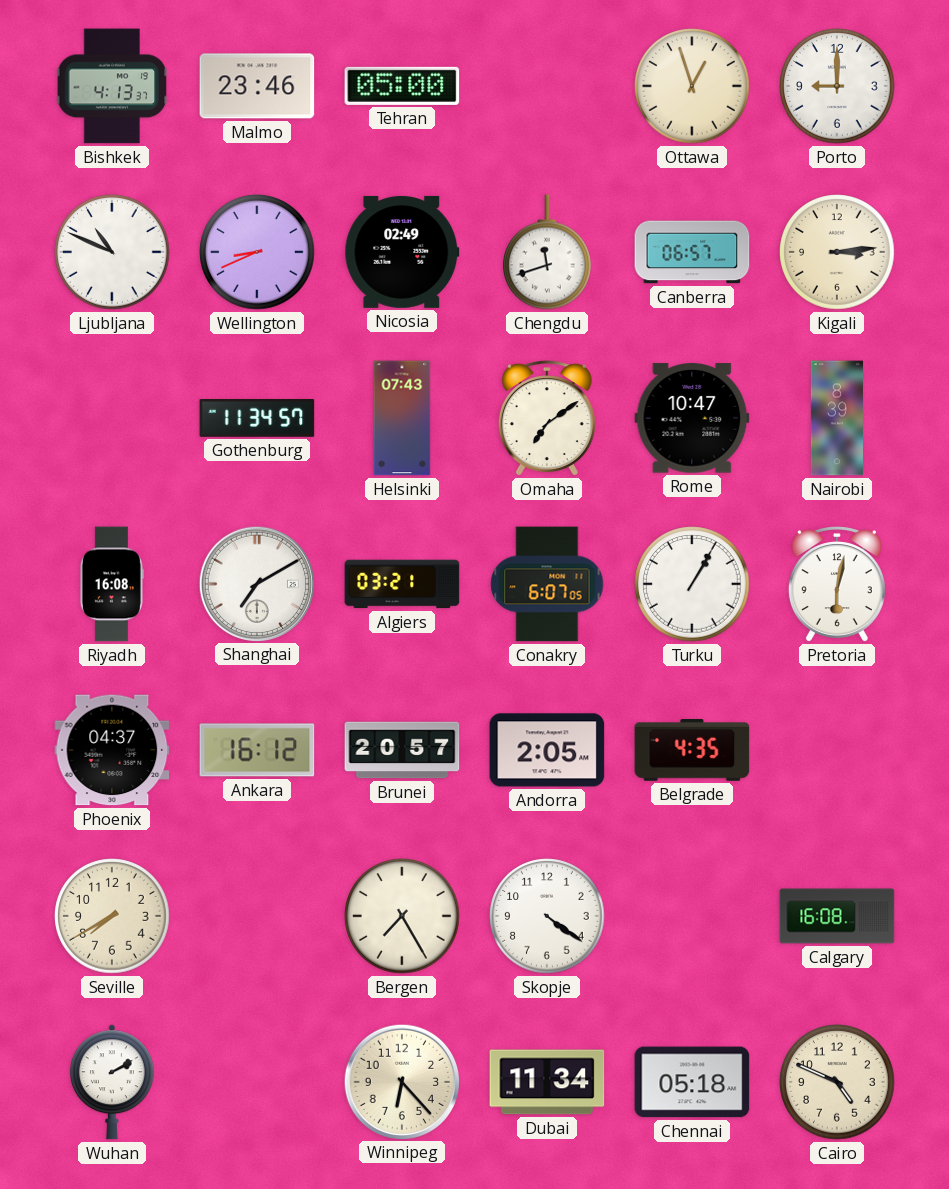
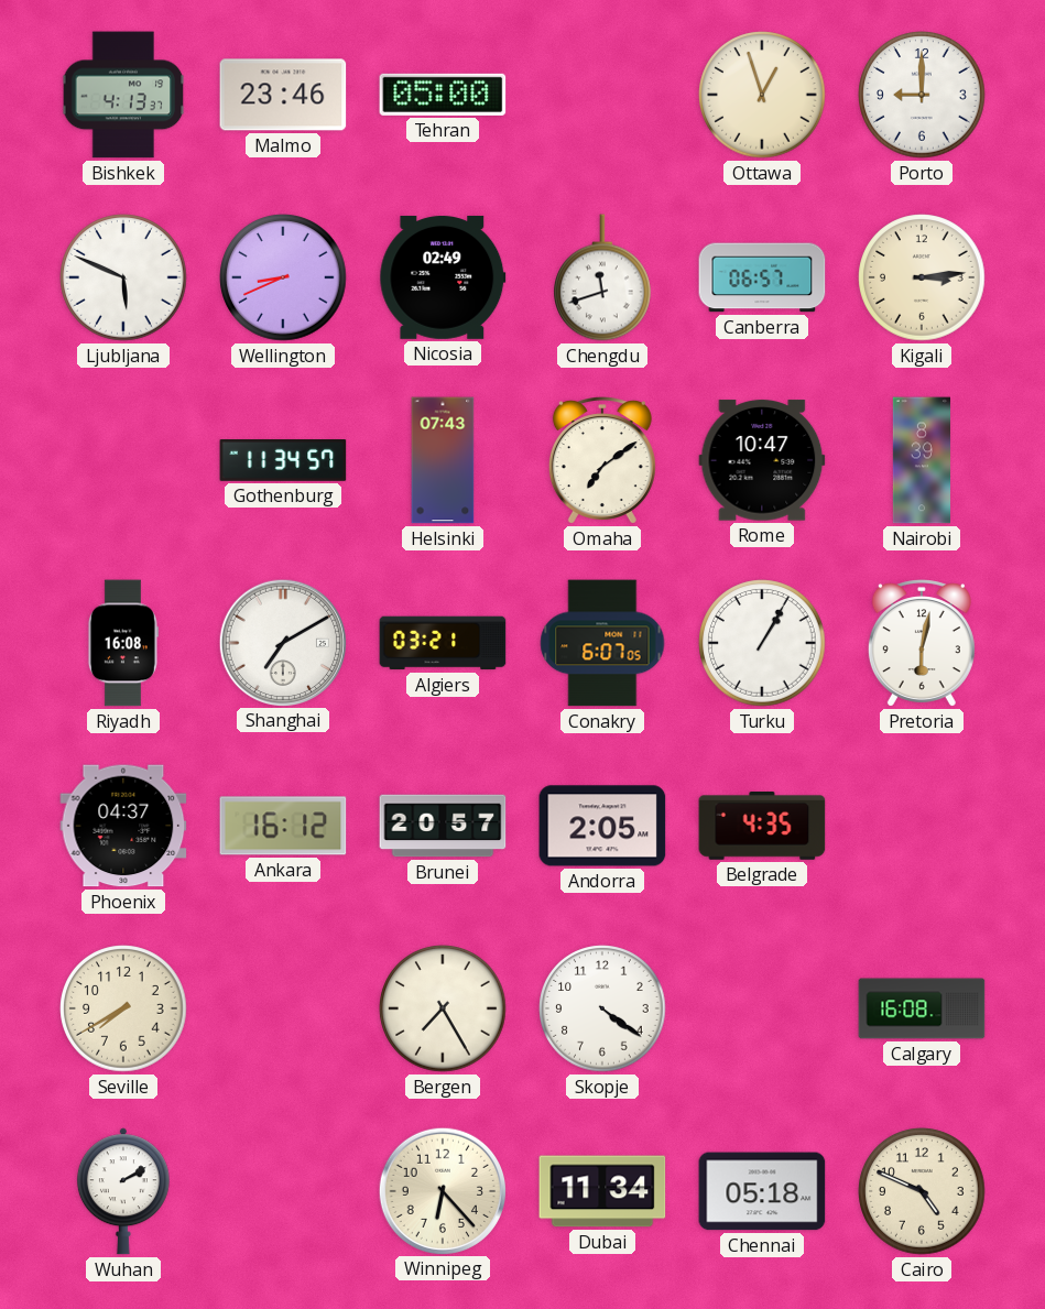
Ljubljana: 10:49 -> 5:49
